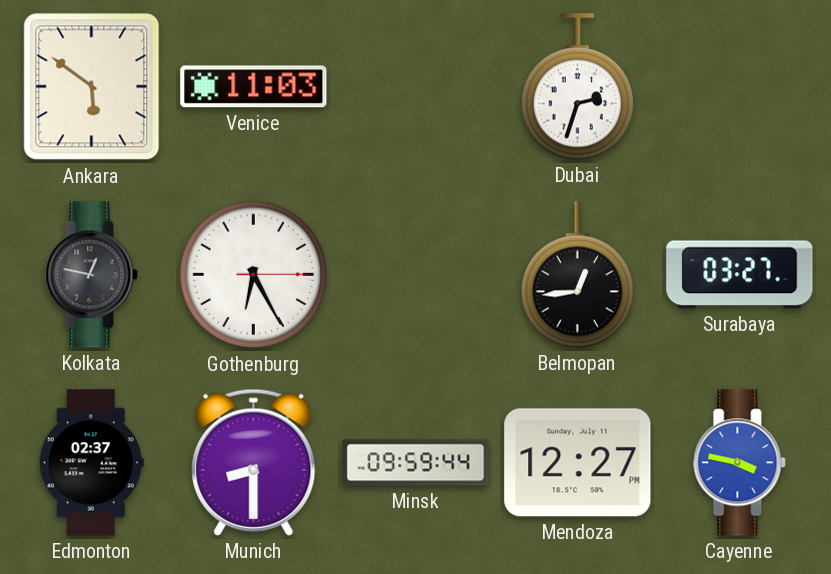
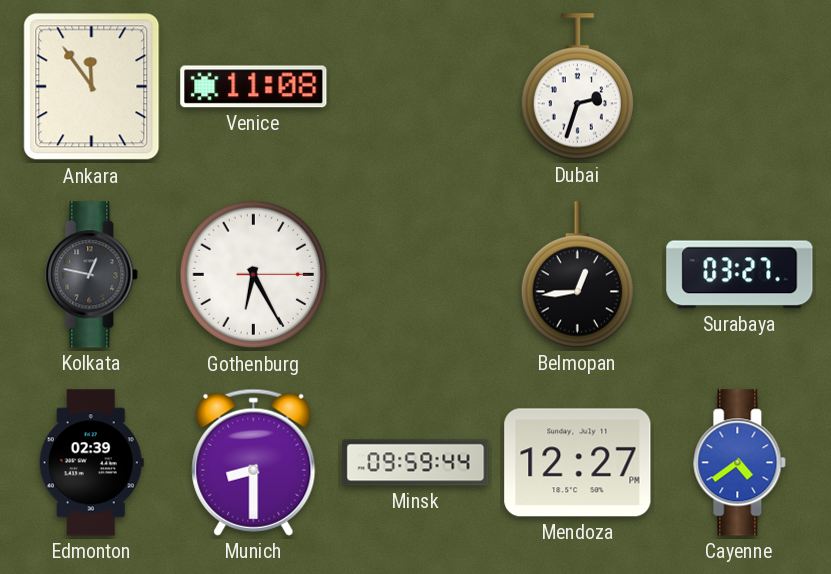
Ankara: 5:51 -> 11:54
Venice: 11:03 -> 11:08
Edmonton: 02:37 -> 02:39
Cayenne: 3:47 -> 4:39
